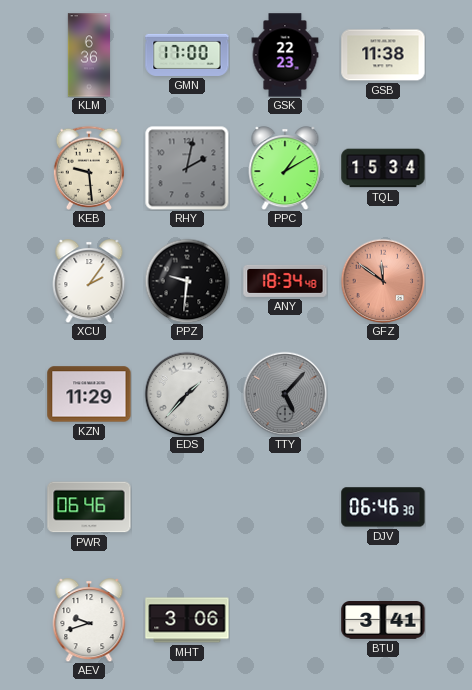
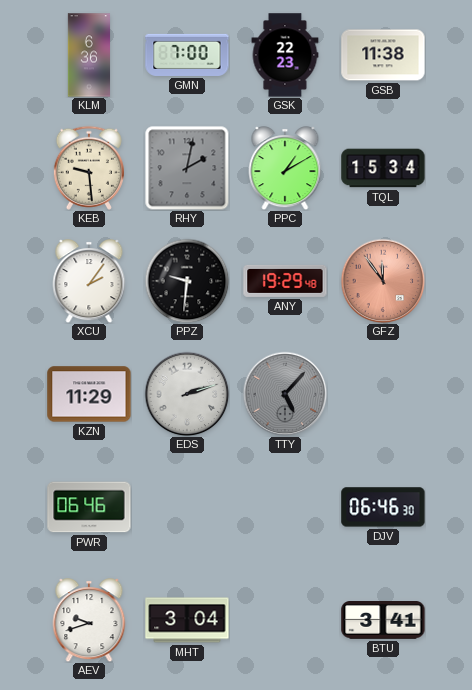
GMN: 17:00 -> 7:00
ANY: 18:34 -> 19:29
GFZ: 11:51 -> 11:54
EDS: 1:37 -> 2:12
MHT: 3:06 -> 3:04
